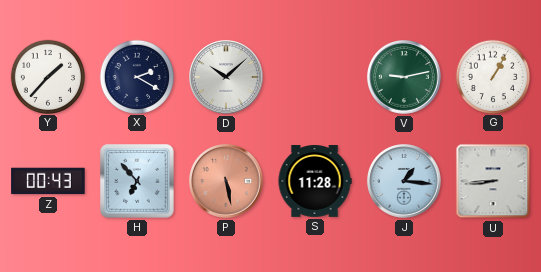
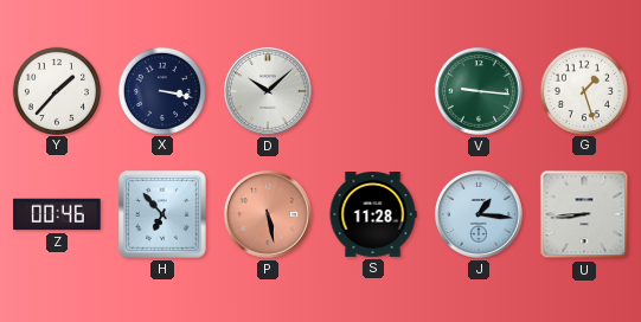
X: 2:20 -> 3:17
V: 9:13 -> 9:16
G: 1:05 -> 1:27
Z: 00:43 -> 00:46
